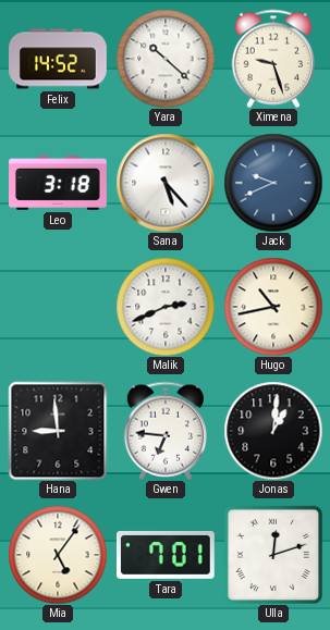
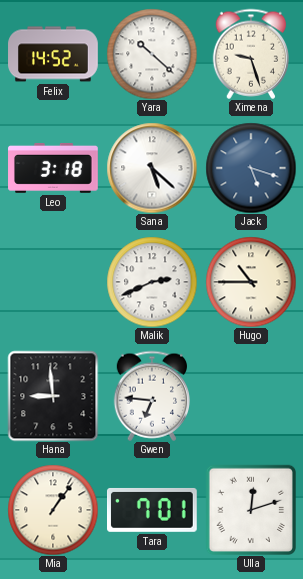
Sana: 5:23 -> 5:22
Jack: 9:41 -> 5:18
Hugo: 10:43 -> 10:45
Jonas: 1:01 -> none
Mia: 5:06 -> 1:06
